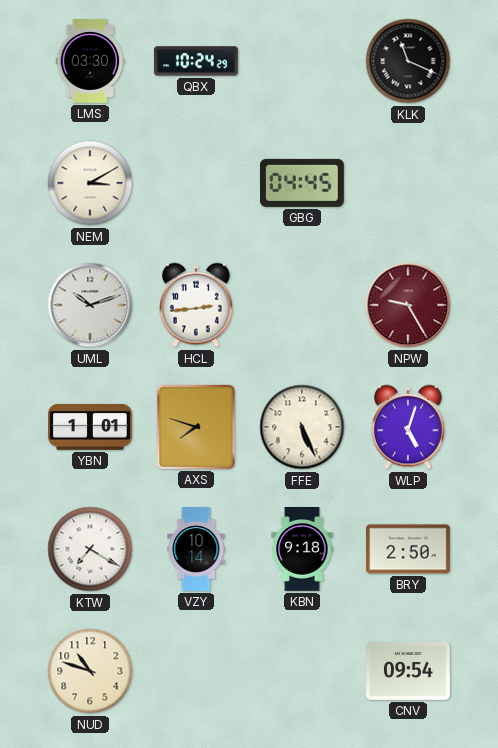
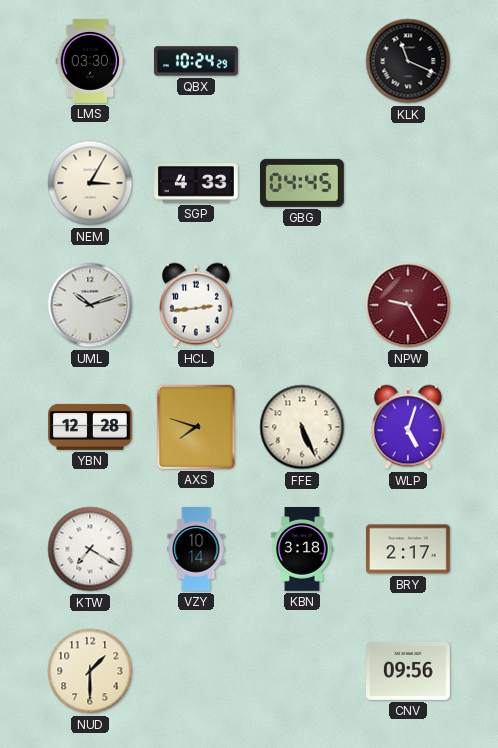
NEM: 3:10 -> 3:05
SGP: none -> 4:33
YBN: 1:01 -> 12:28
KBN: 9:18 -> 3:18
BRY: 2:50 -> 2:17
NUD: 10:48 -> 1:30
CNV: 09:54 -> 09:56
